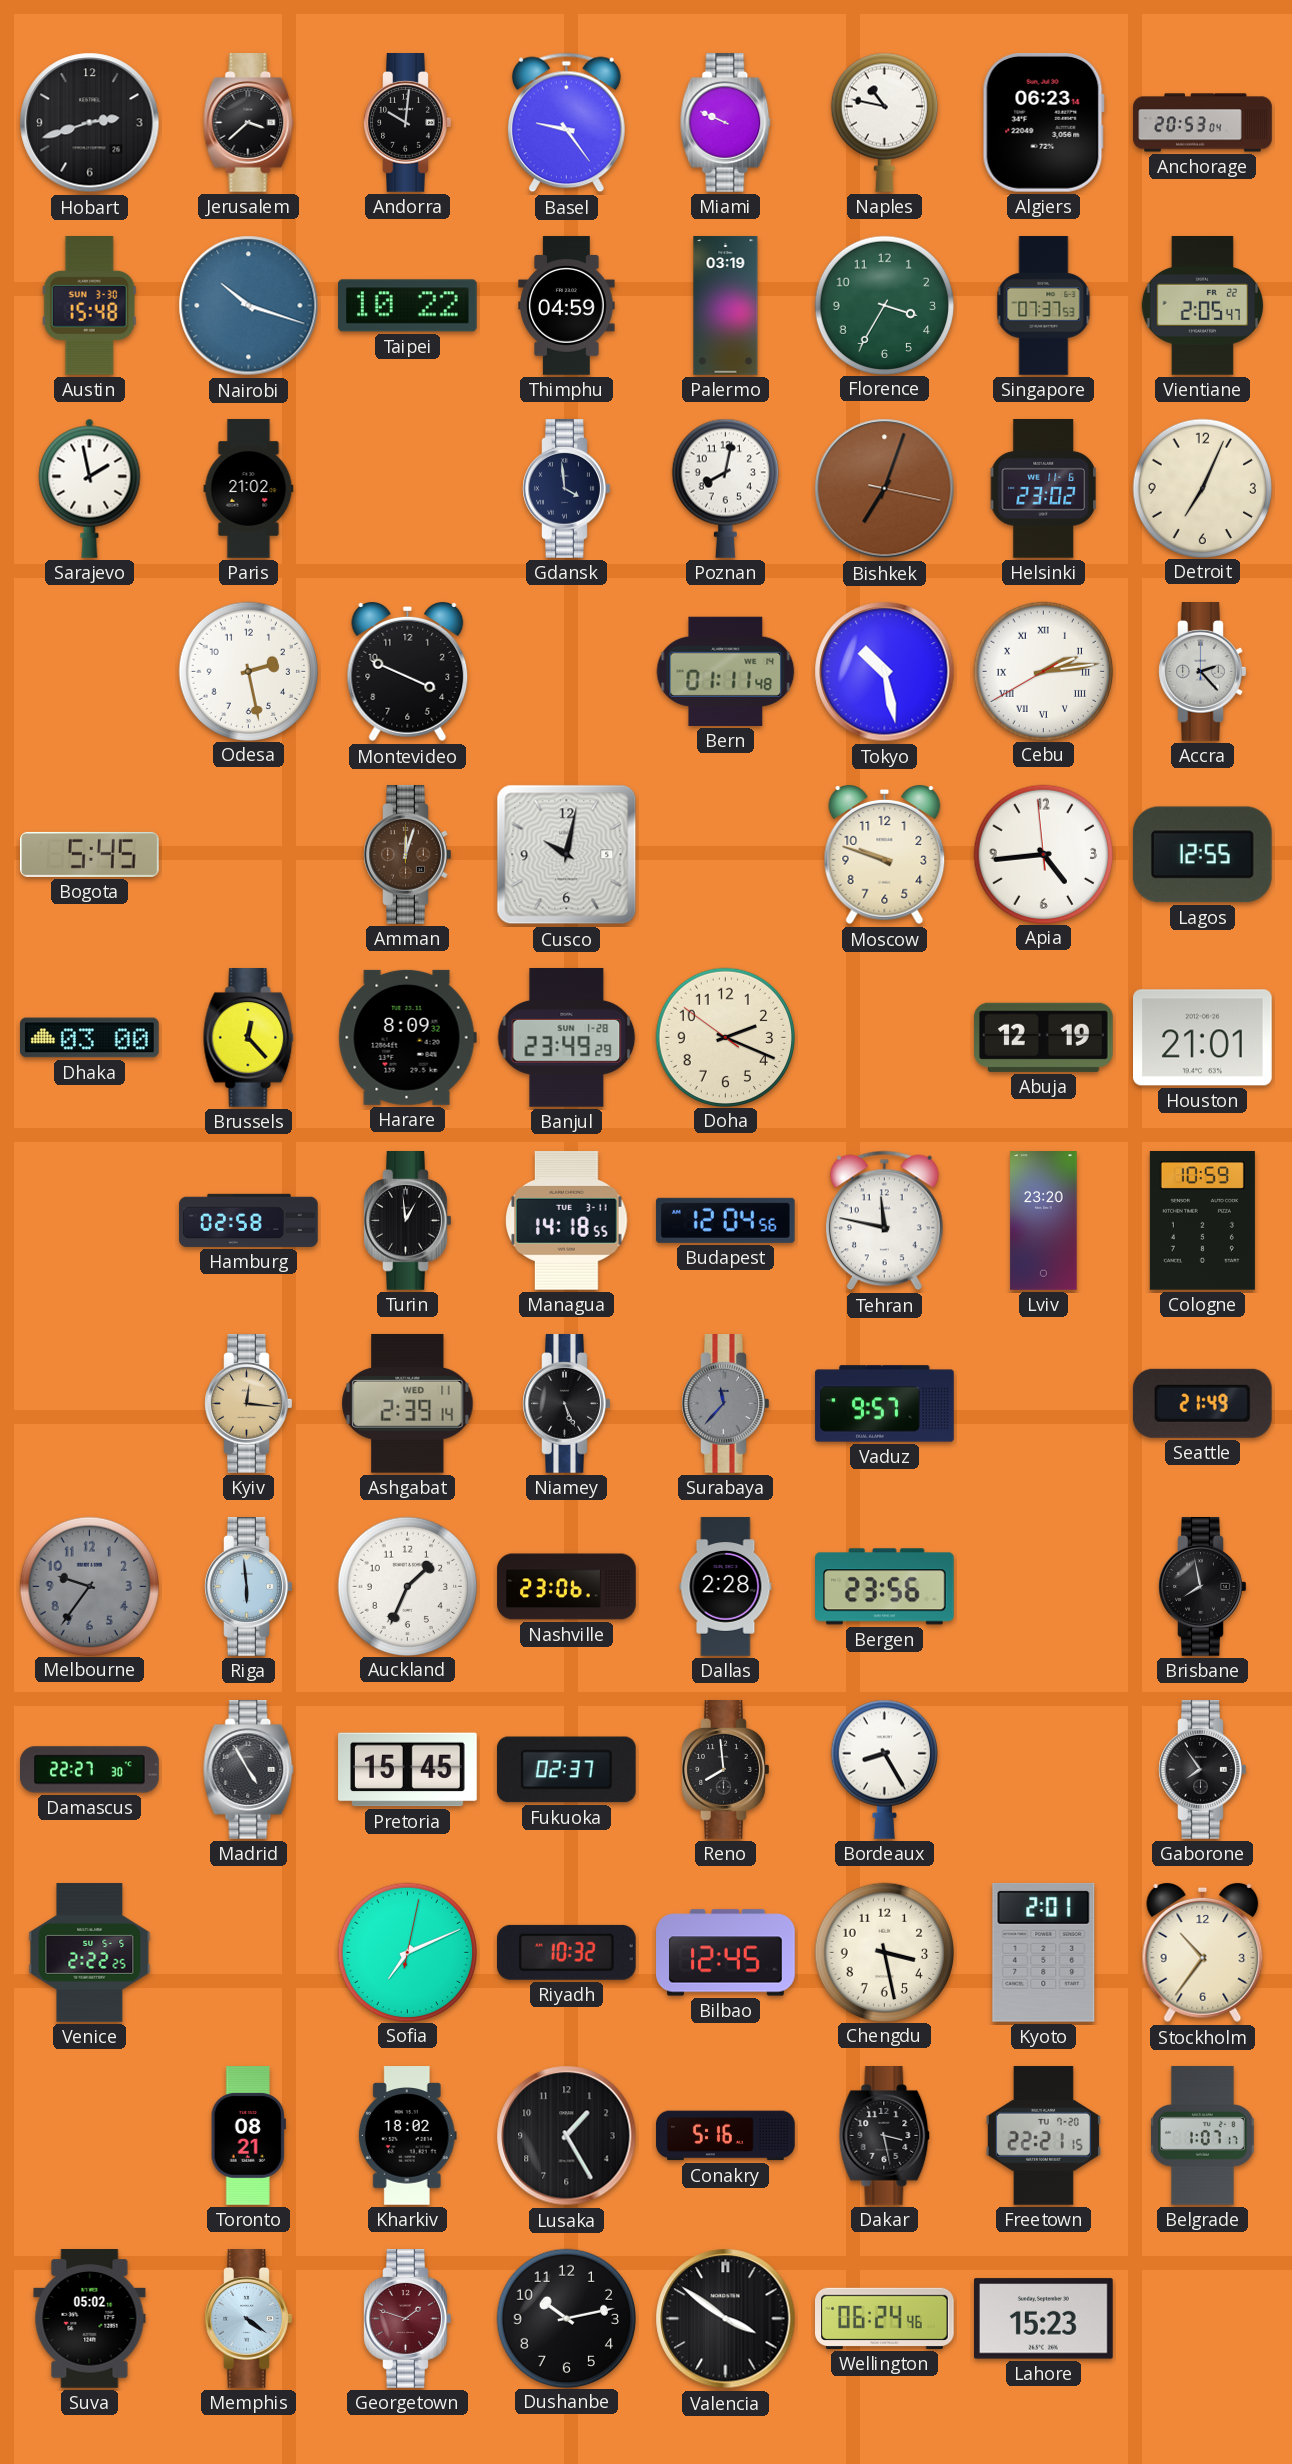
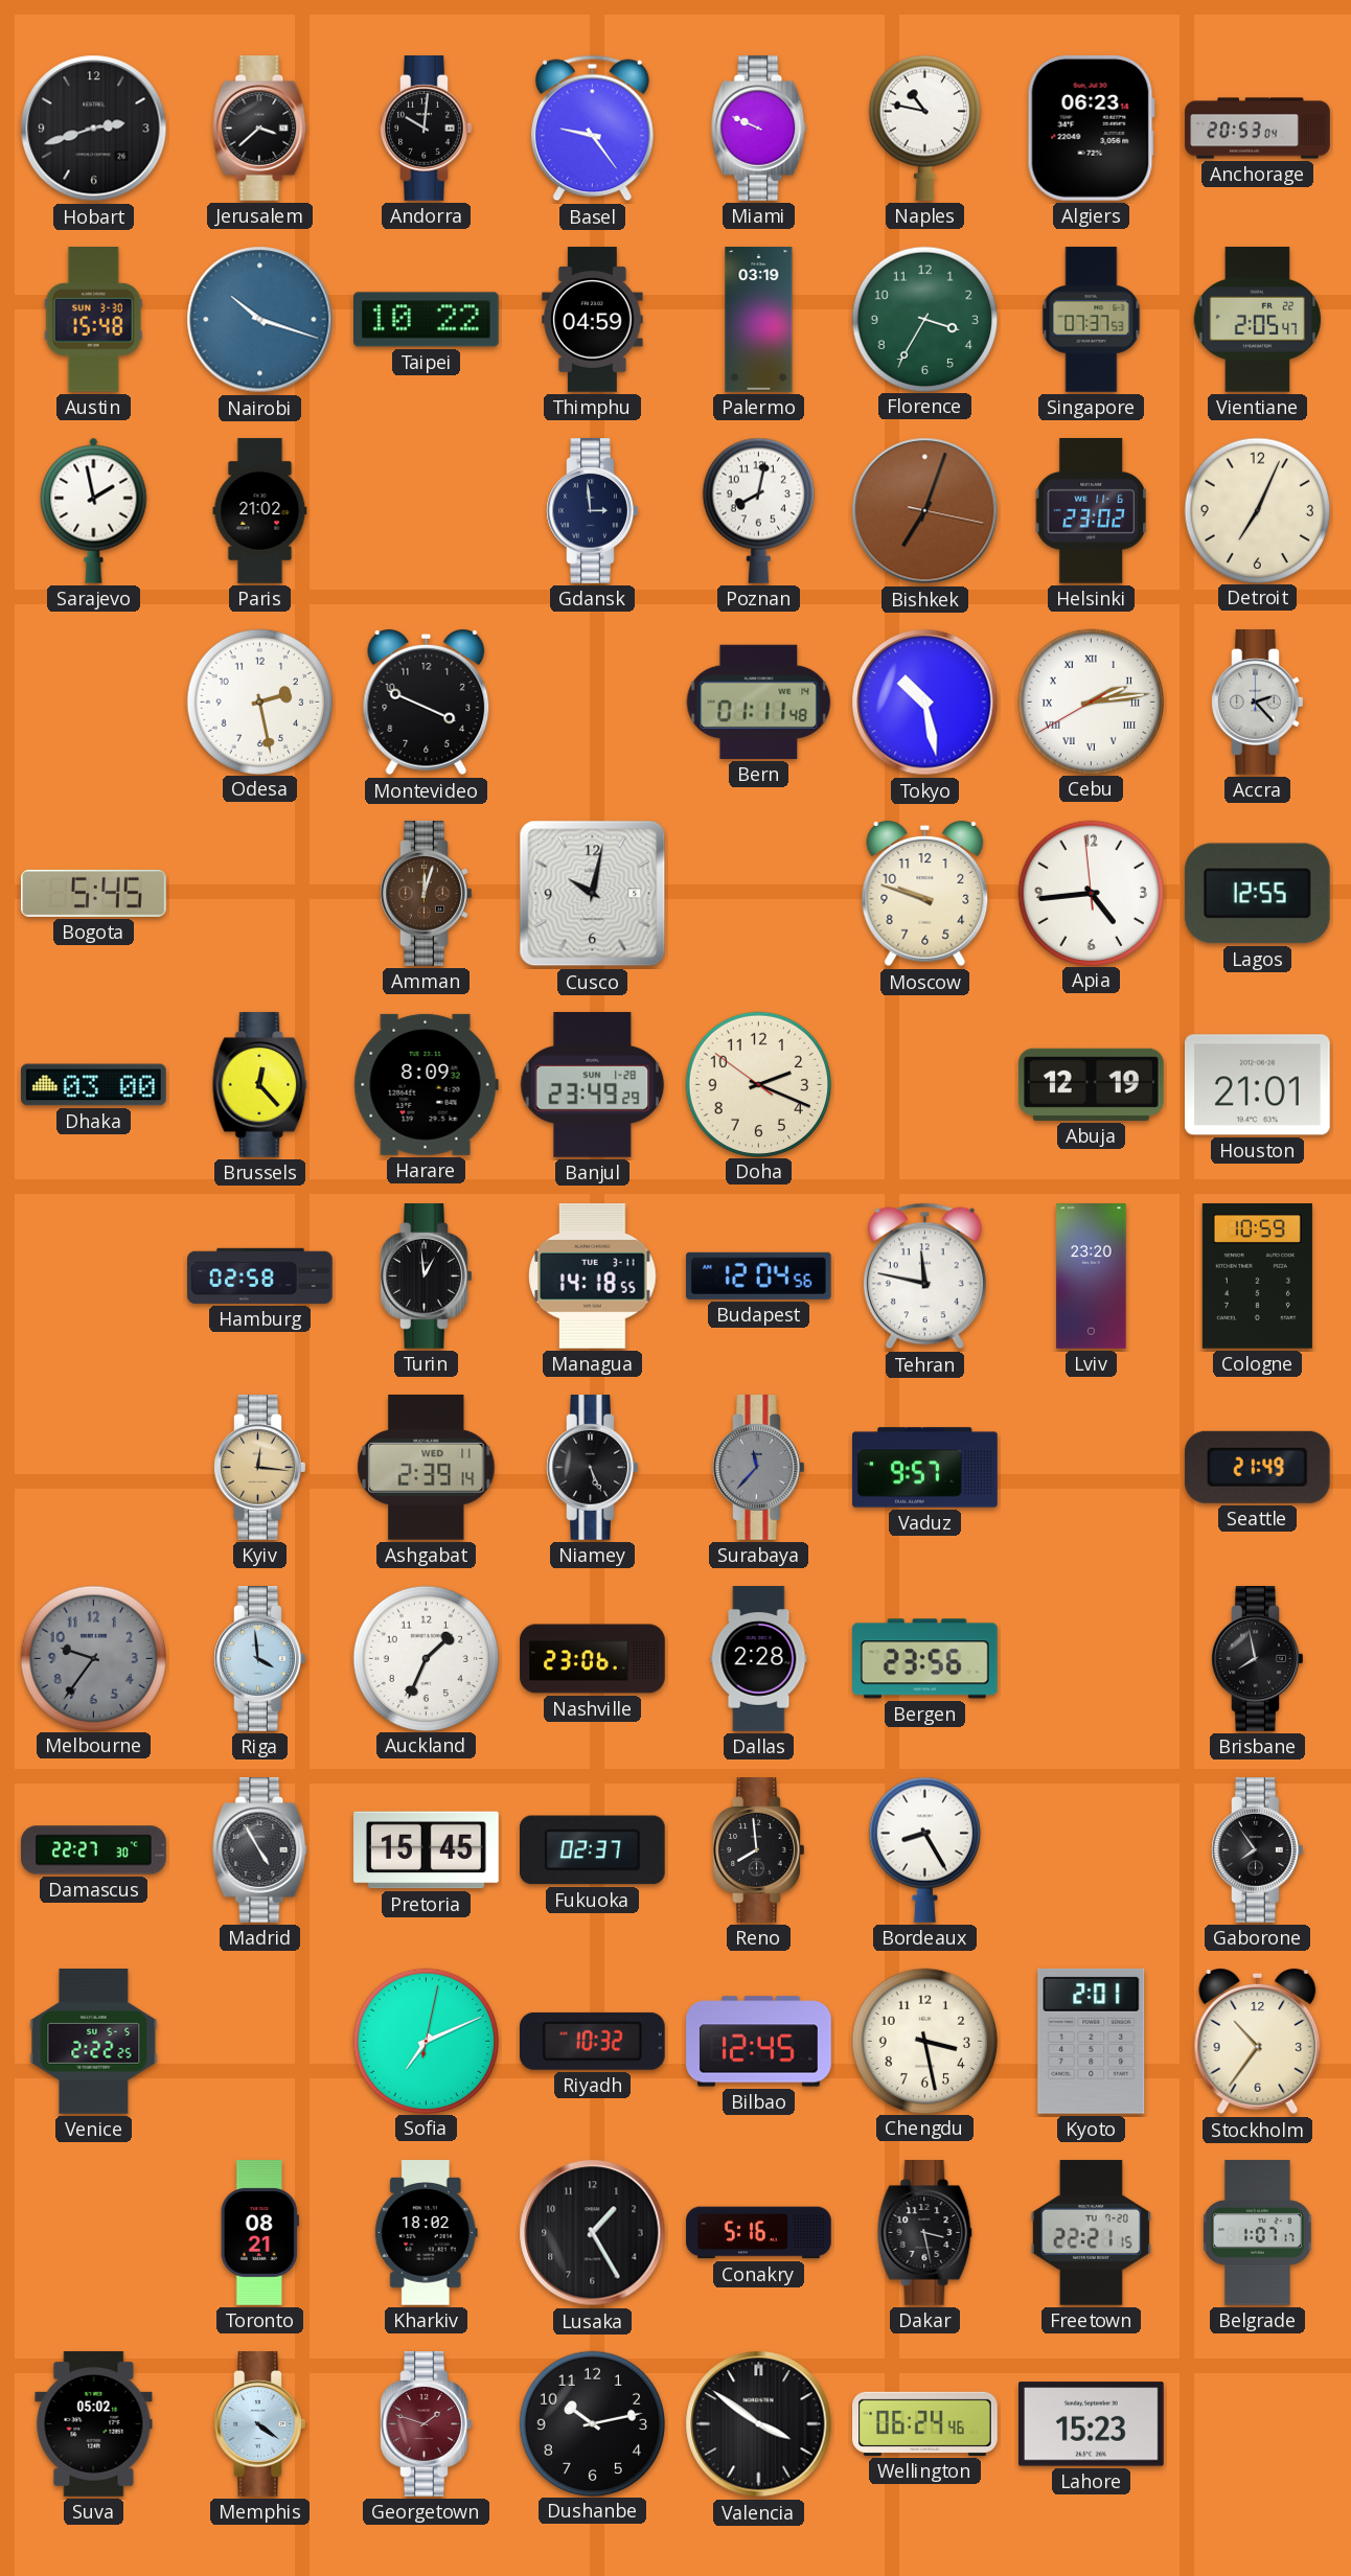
Gdansk: 3:59 -> 2:59
Riga: 5:59 -> 3:59
